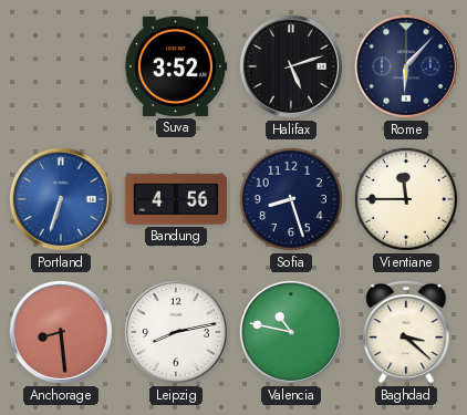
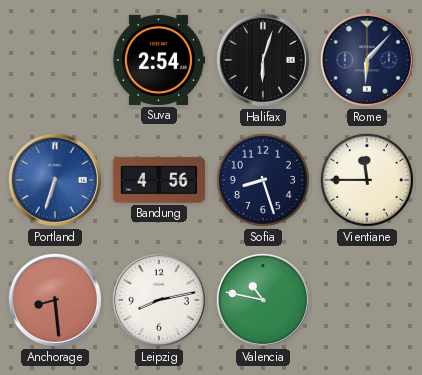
Suva: 3:52 -> 2:54
Halifax: 5:12 -> 6:03
Baghdad: 3:22 -> none
